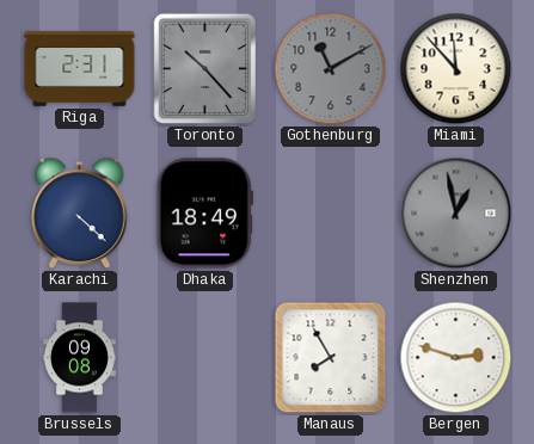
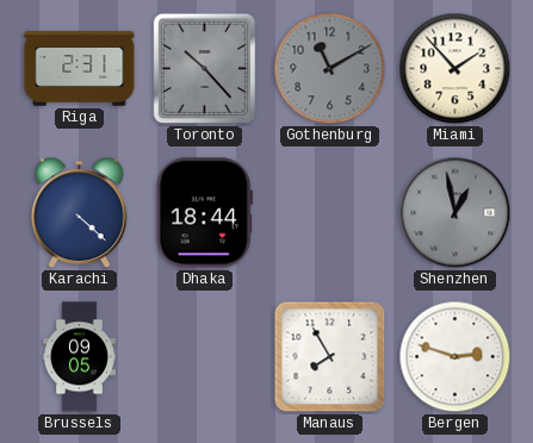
Miami: 11:53 -> 1:53
Dhaka: 18:49 -> 18:44
Brussels: 09:08 -> 09:05
